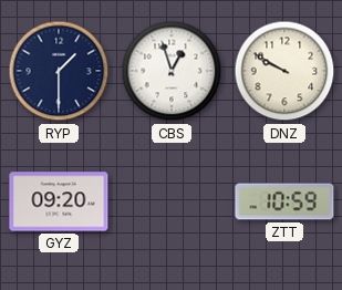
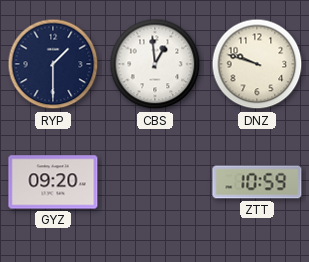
CBS: 12:57 -> 12:59
DNZ: 9:50 -> 9:48
